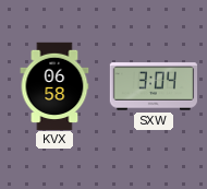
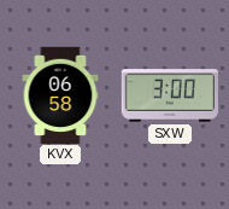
SXW: 3:04 -> 3:00
